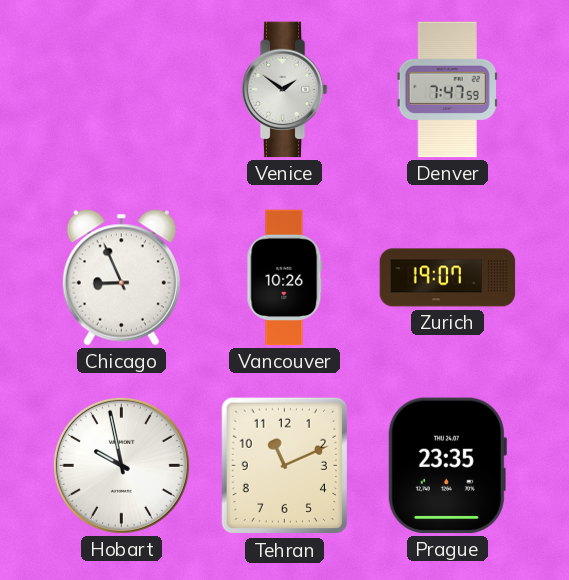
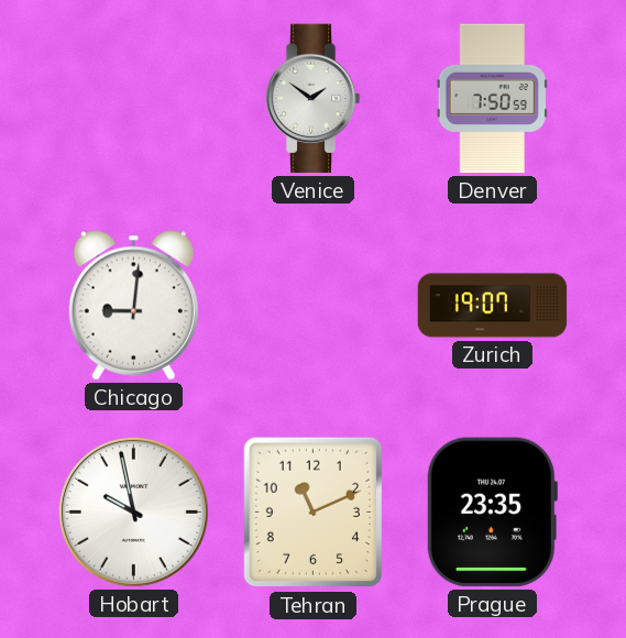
Denver: 7:47 -> 7:50
Chicago: 8:56 -> 9:01
Vancouver: 10:26 -> none
